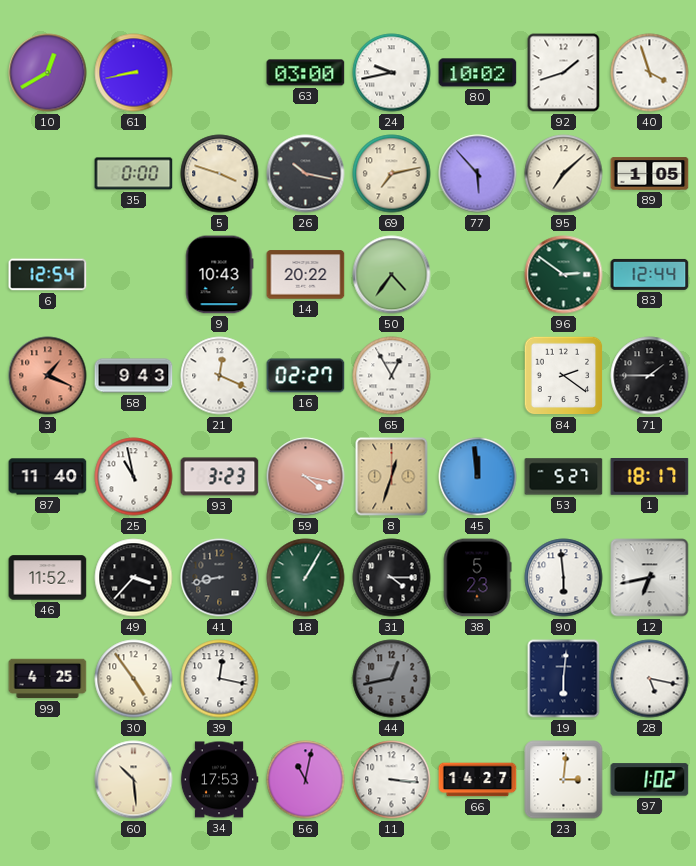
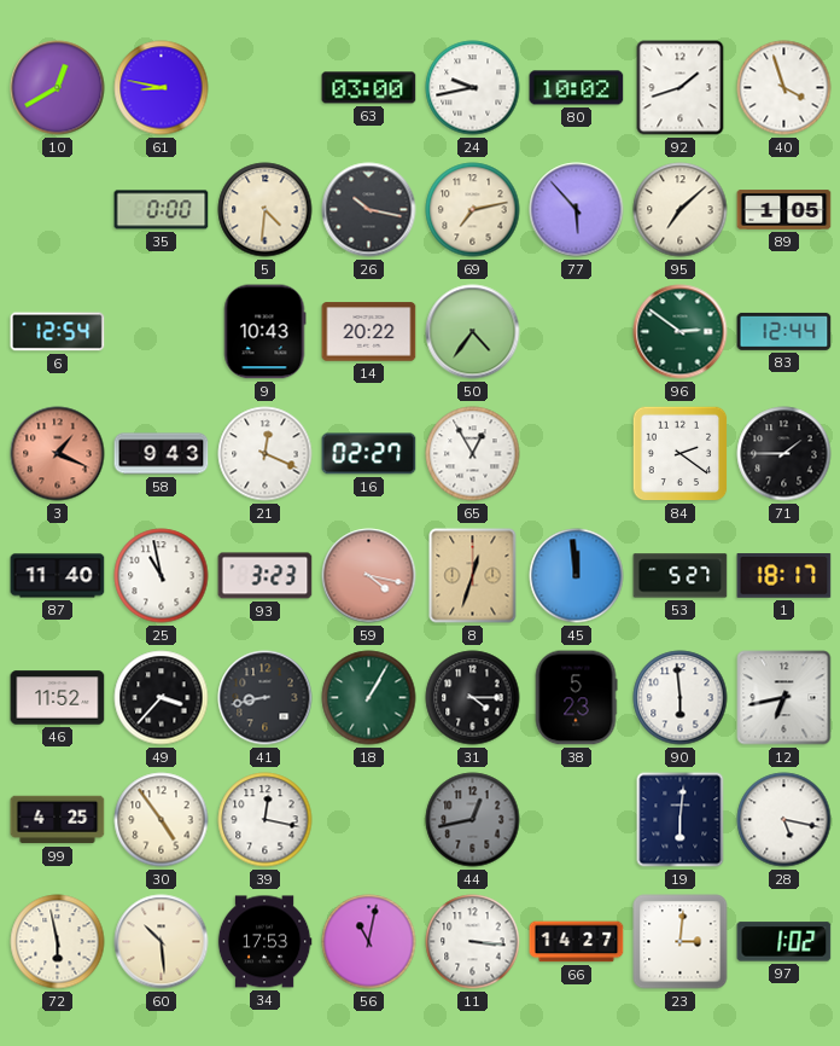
61: 8:43 -> 8:47
5: 3:48 -> 4:31
72: none -> 5:58
